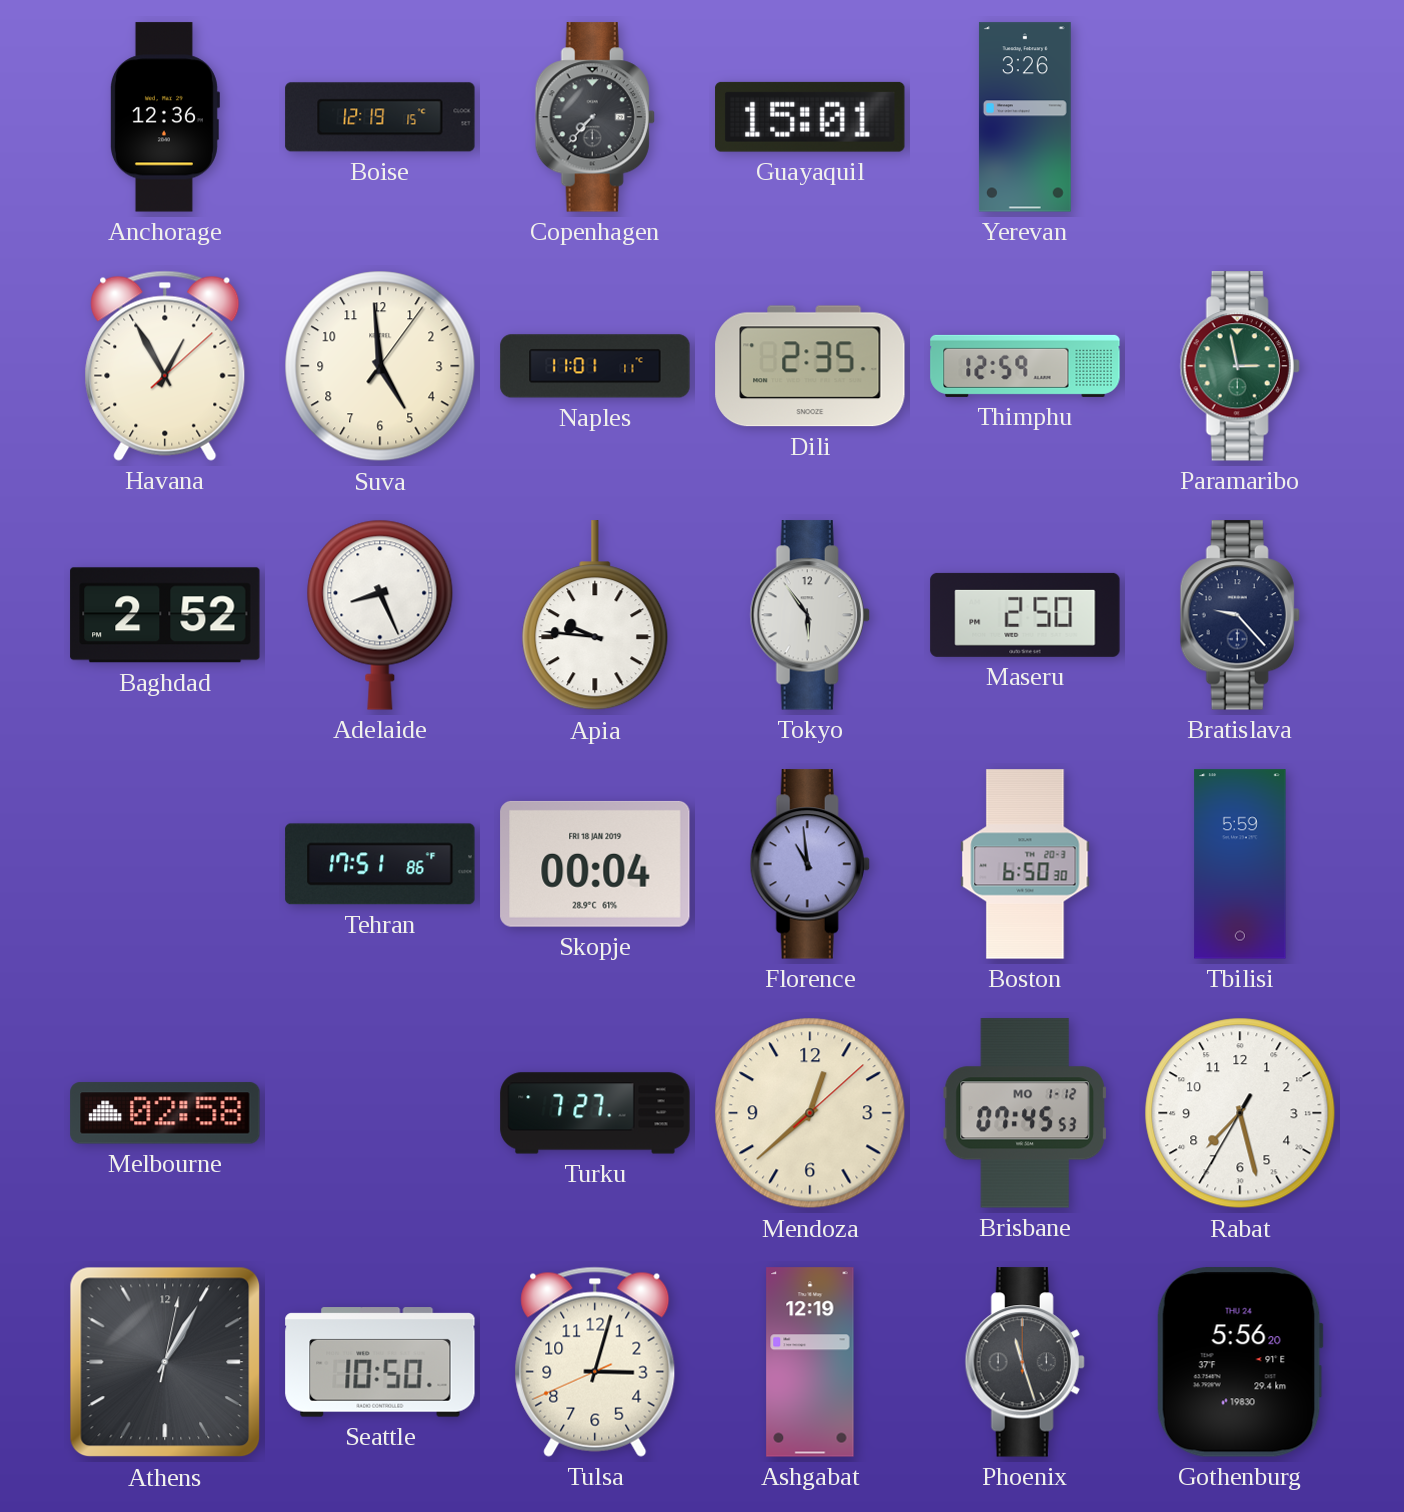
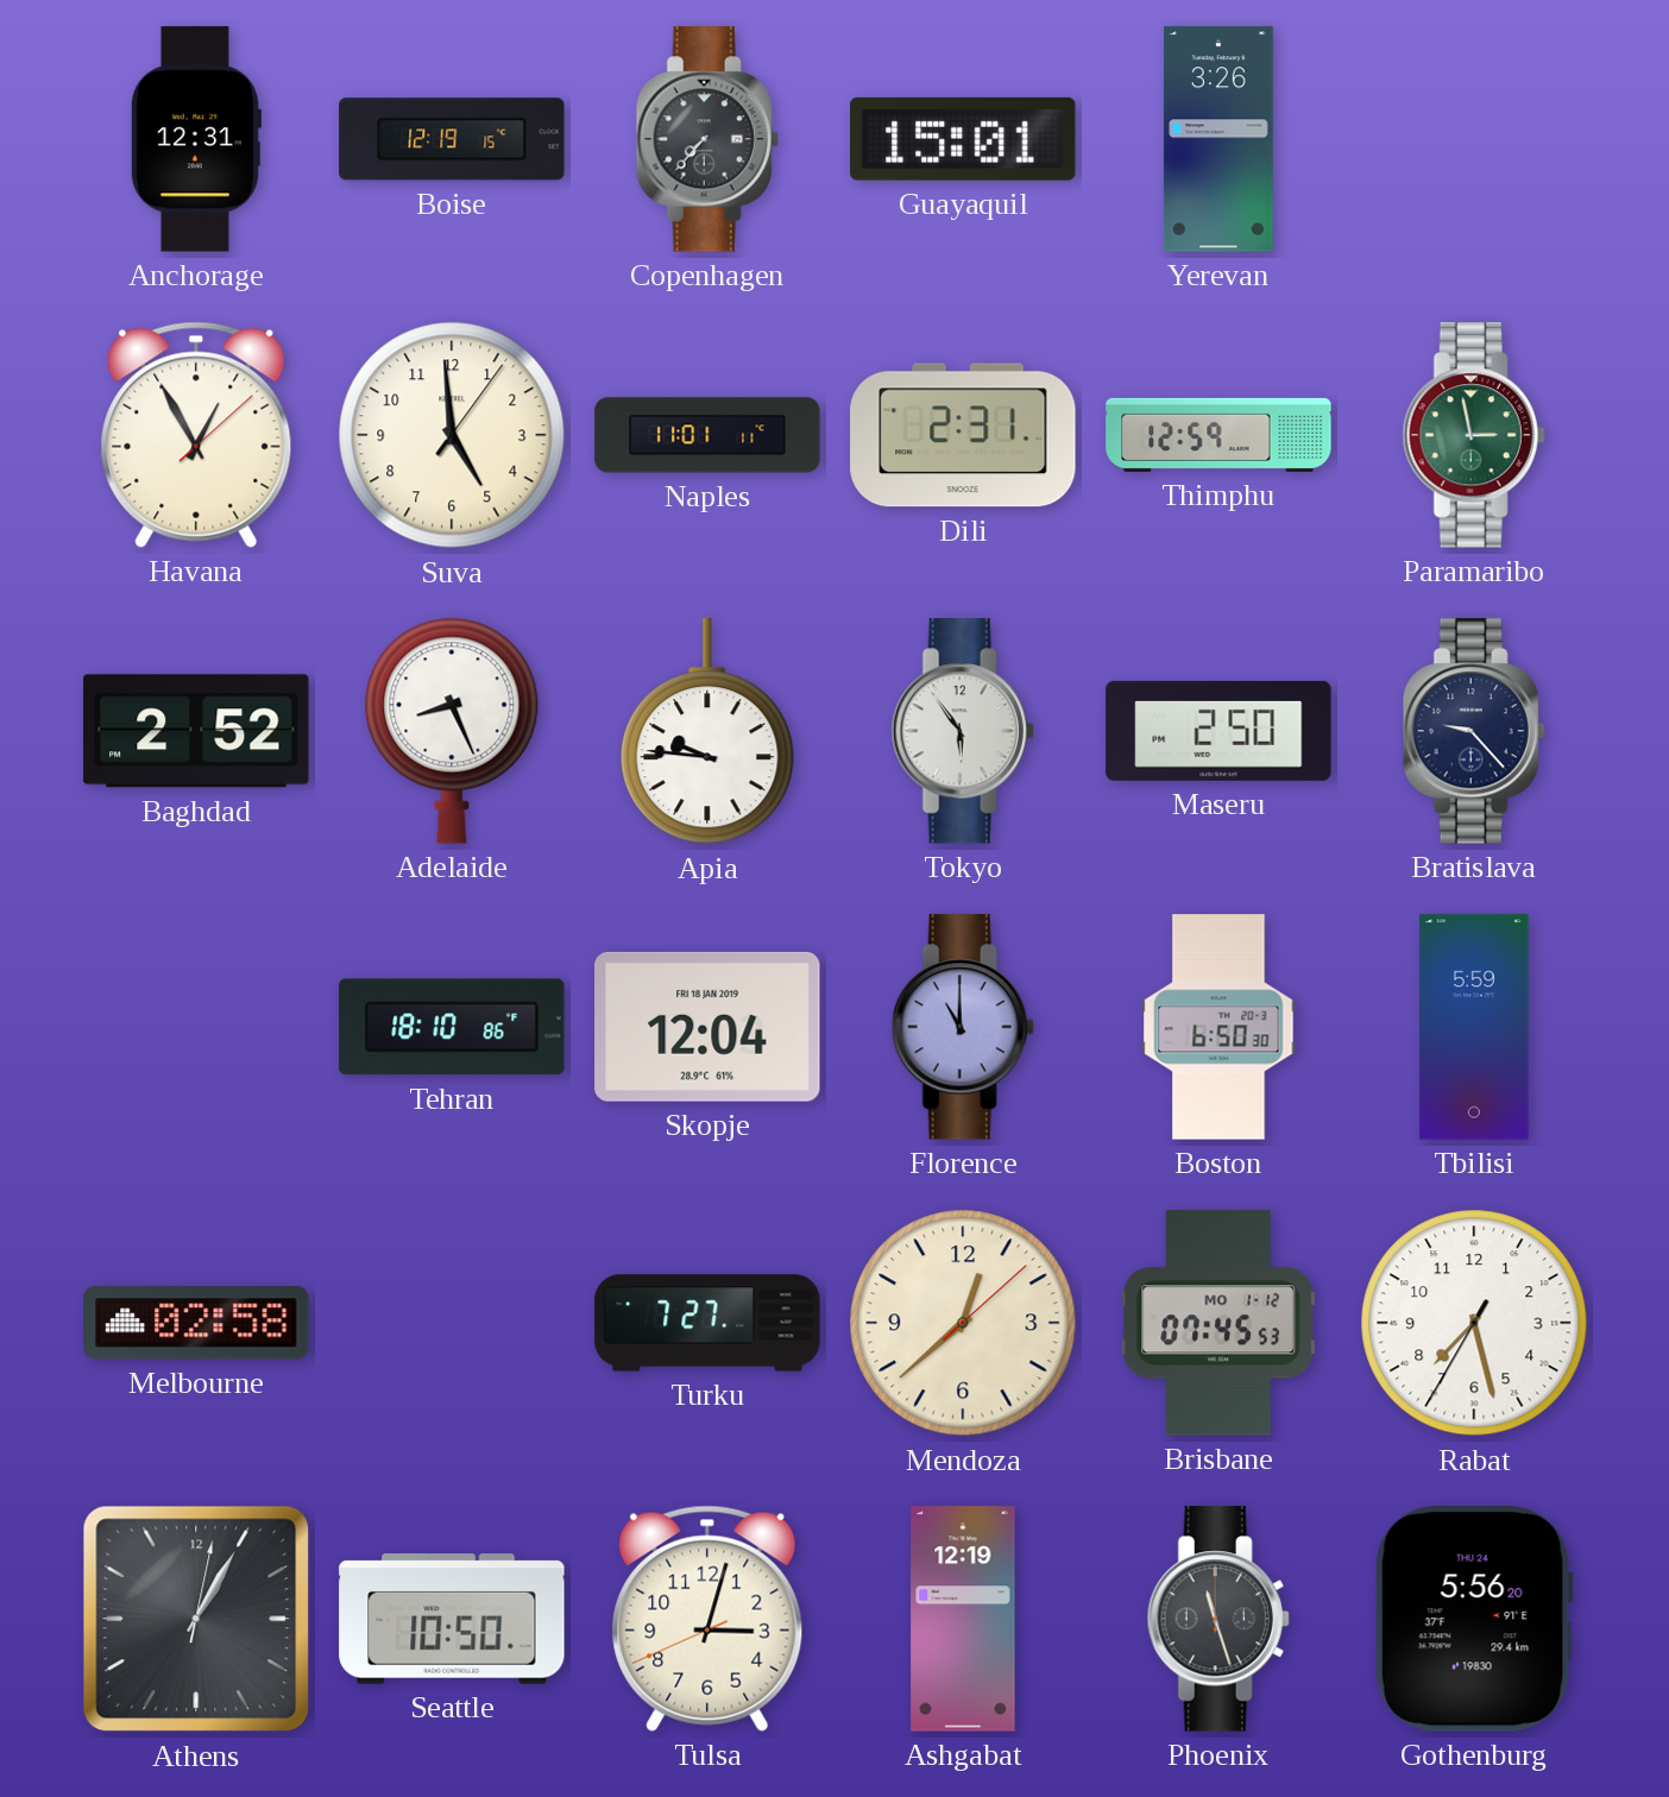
Anchorage: 12:36 -> 12:31
Dili: 2:35 -> 2:31
Tehran: 17:51 -> 18:10
Skopje: 00:04 -> 12:04
Florence: 10:59 -> 11:00
